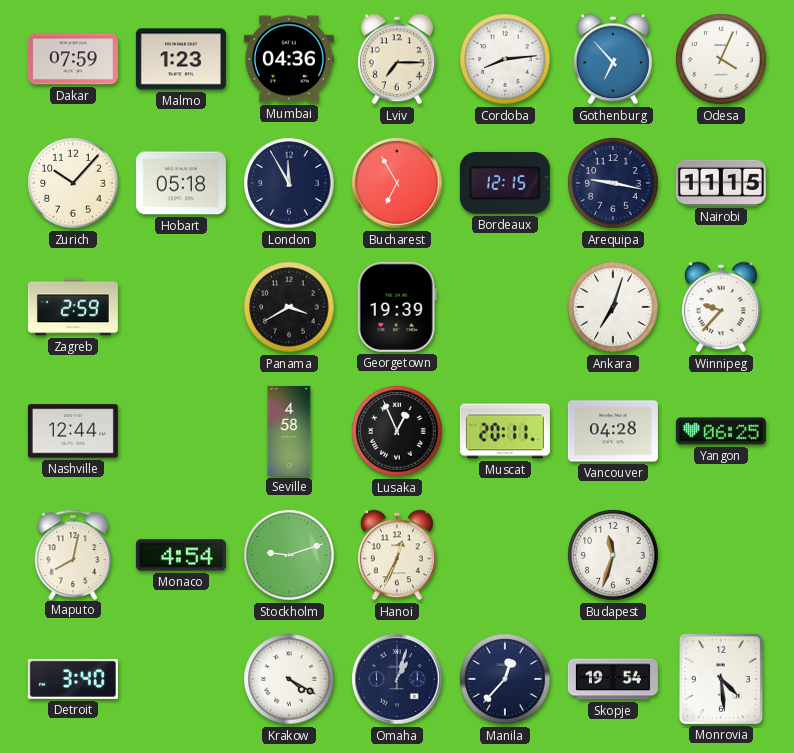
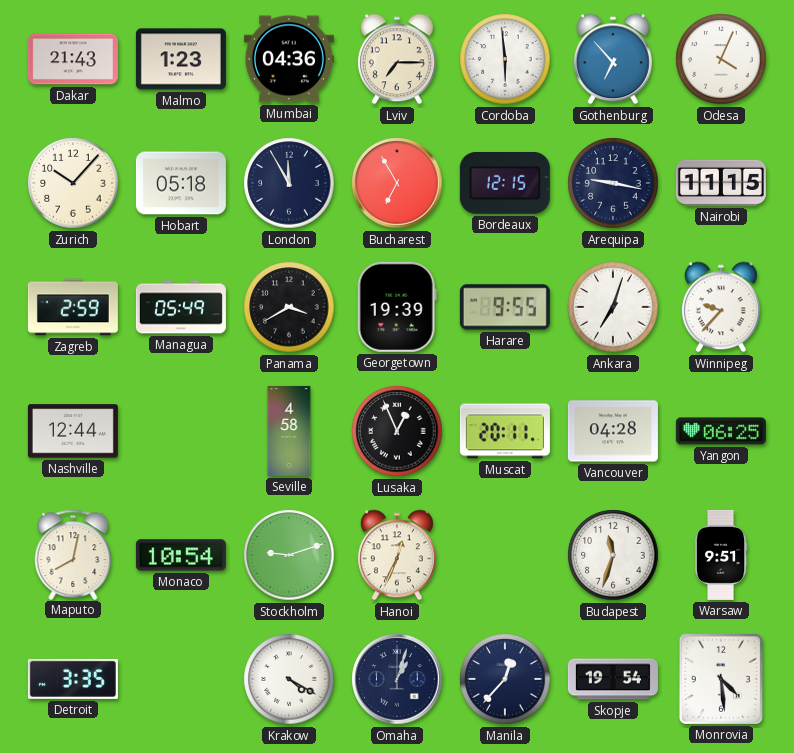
Dakar: 07:59 -> 21:43
Cordoba: 8:14 -> 5:59
Managua: none -> 05:49
Harare: none -> 9:55
Monaco: 4:54 -> 10:54
Warsaw: none -> 9:51
Detroit: 3:40 -> 3:35
